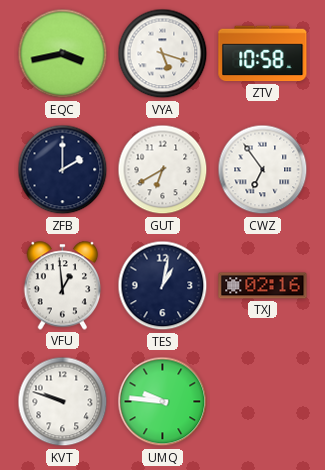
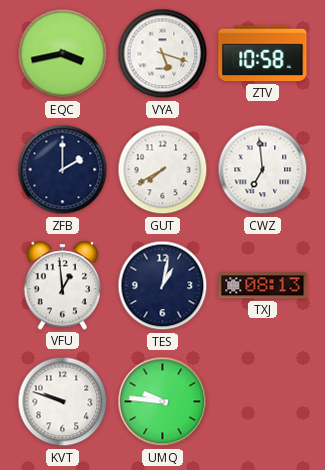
GUT: 6:40 -> 7:40
CWZ: 6:54 -> 6:59
TXJ: 02:16 -> 08:13
